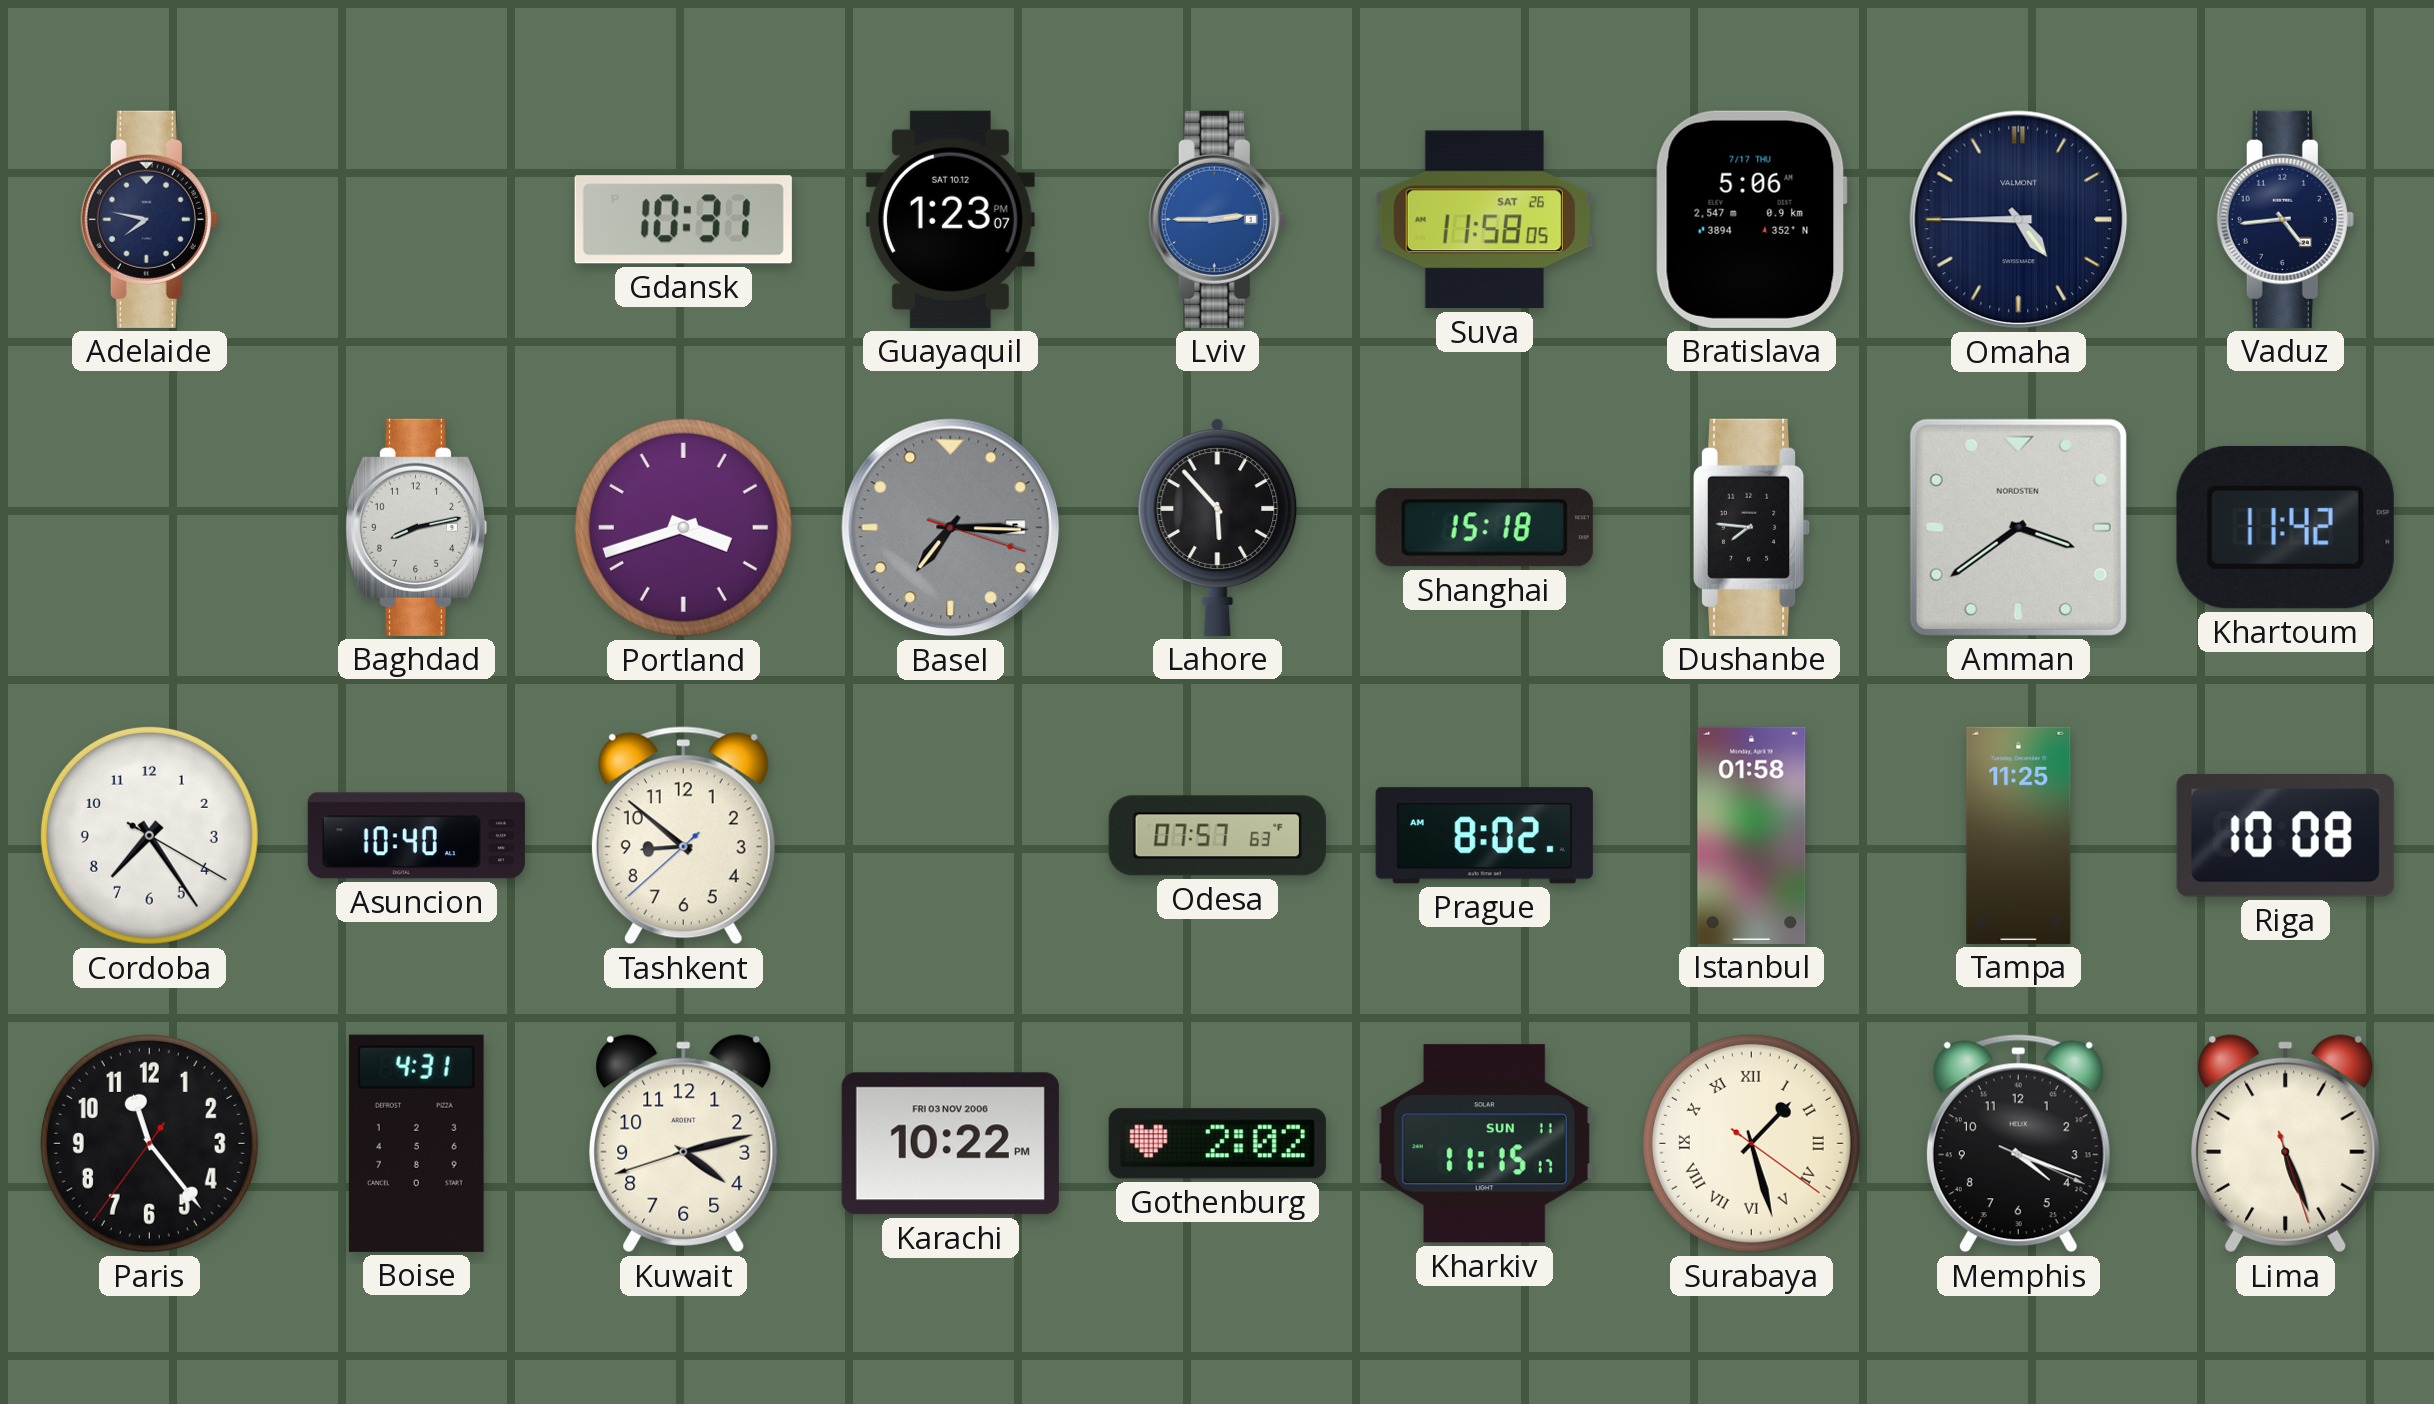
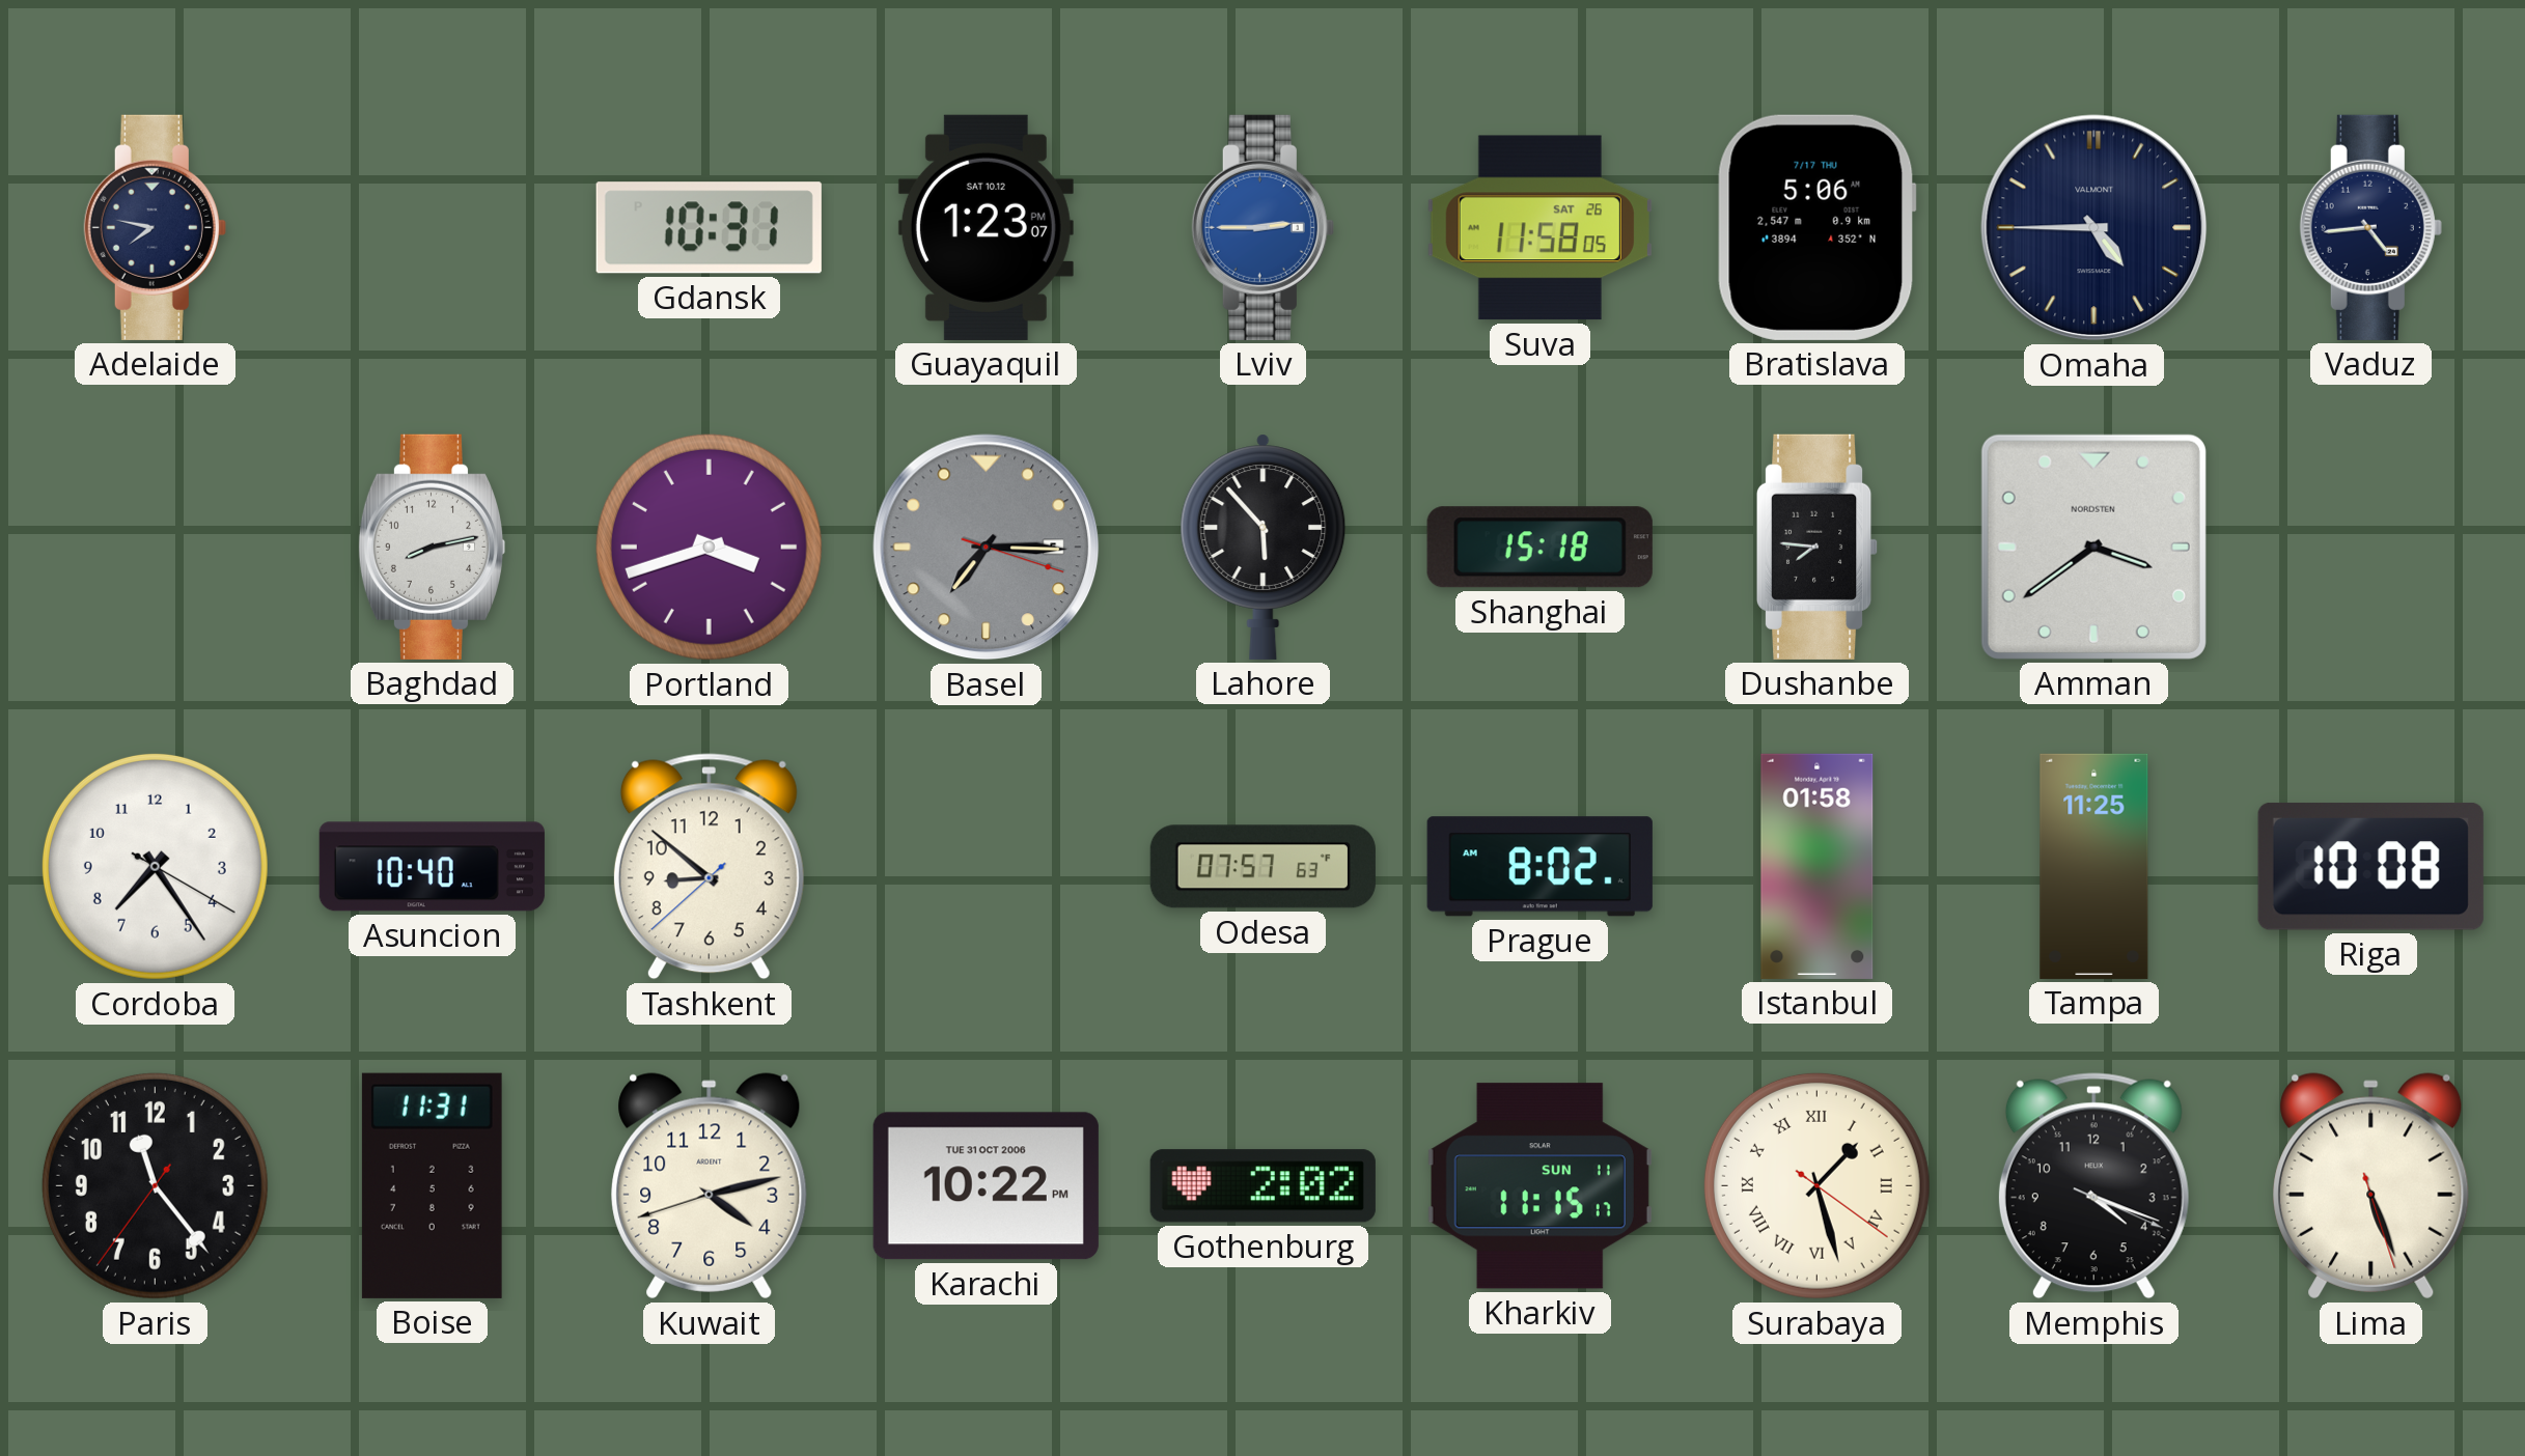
Khartoum: 11:42 -> none
Boise: 4:31 -> 11:31
Karachi date: FRI 03 NOV 2006 -> TUE 31 OCT 2006
